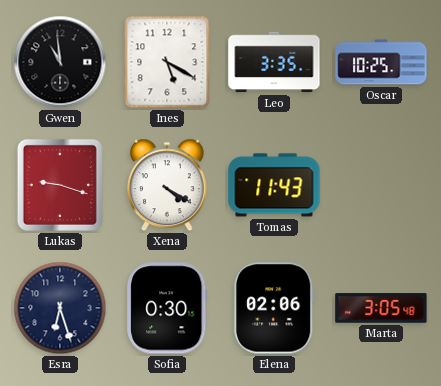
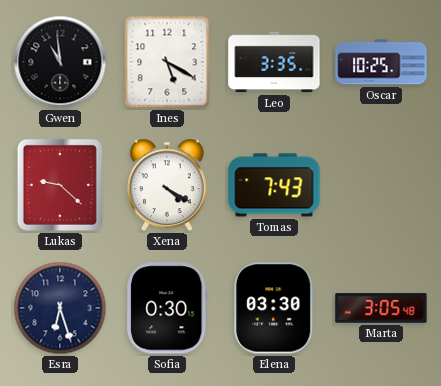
Lukas: 9:18 -> 9:22
Tomas: 11:43 -> 7:43
Elena: 02:06 -> 03:30
